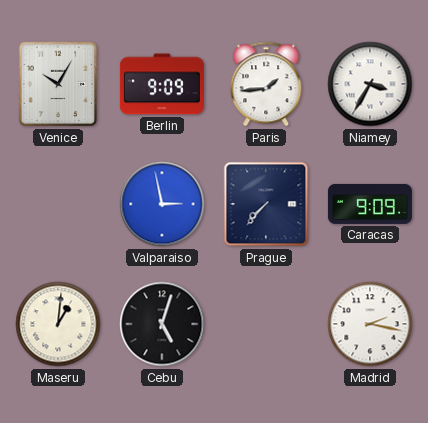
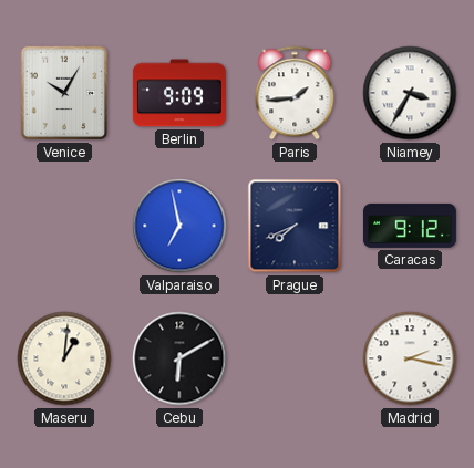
Valparaiso: 2:58 -> 6:58
Prague: 7:37 -> 7:41
Caracas: 9:09 -> 9:12
Cebu: 5:03 -> 6:10
